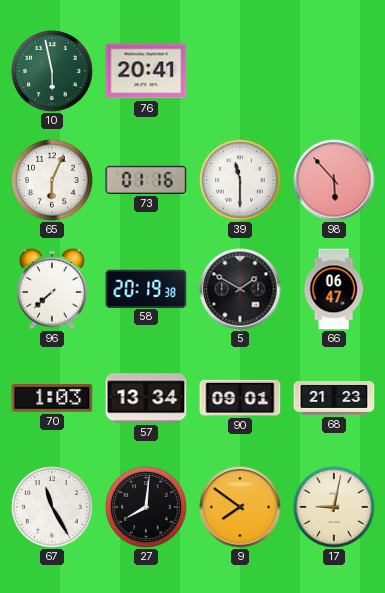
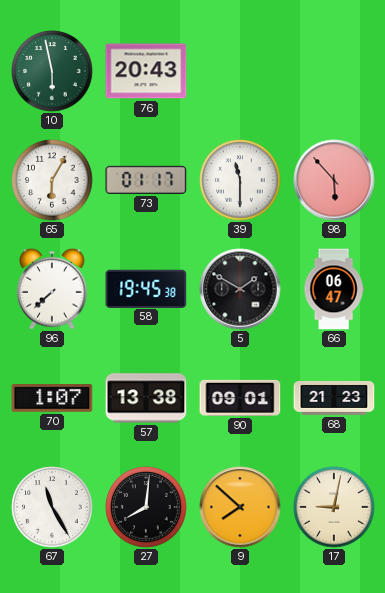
76: 20:41 -> 20:43
65: 6:04 -> 6:05
73: 01:16 -> 01:17
58: 20:19 -> 19:45
70: 1:03 -> 1:07
57: 13:34 -> 13:38
9: 7:51 -> 7:52
